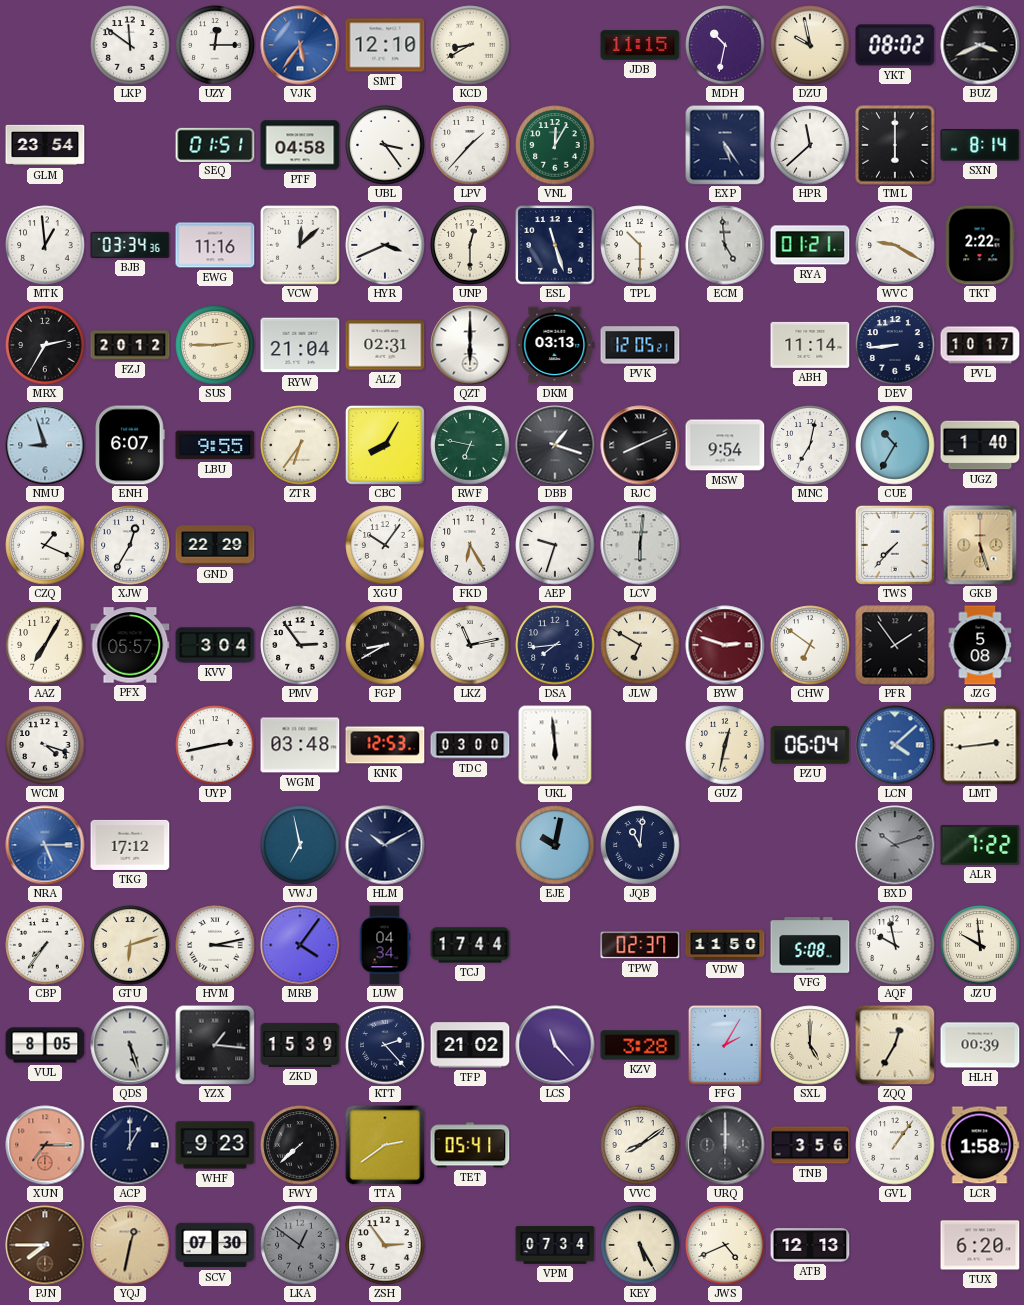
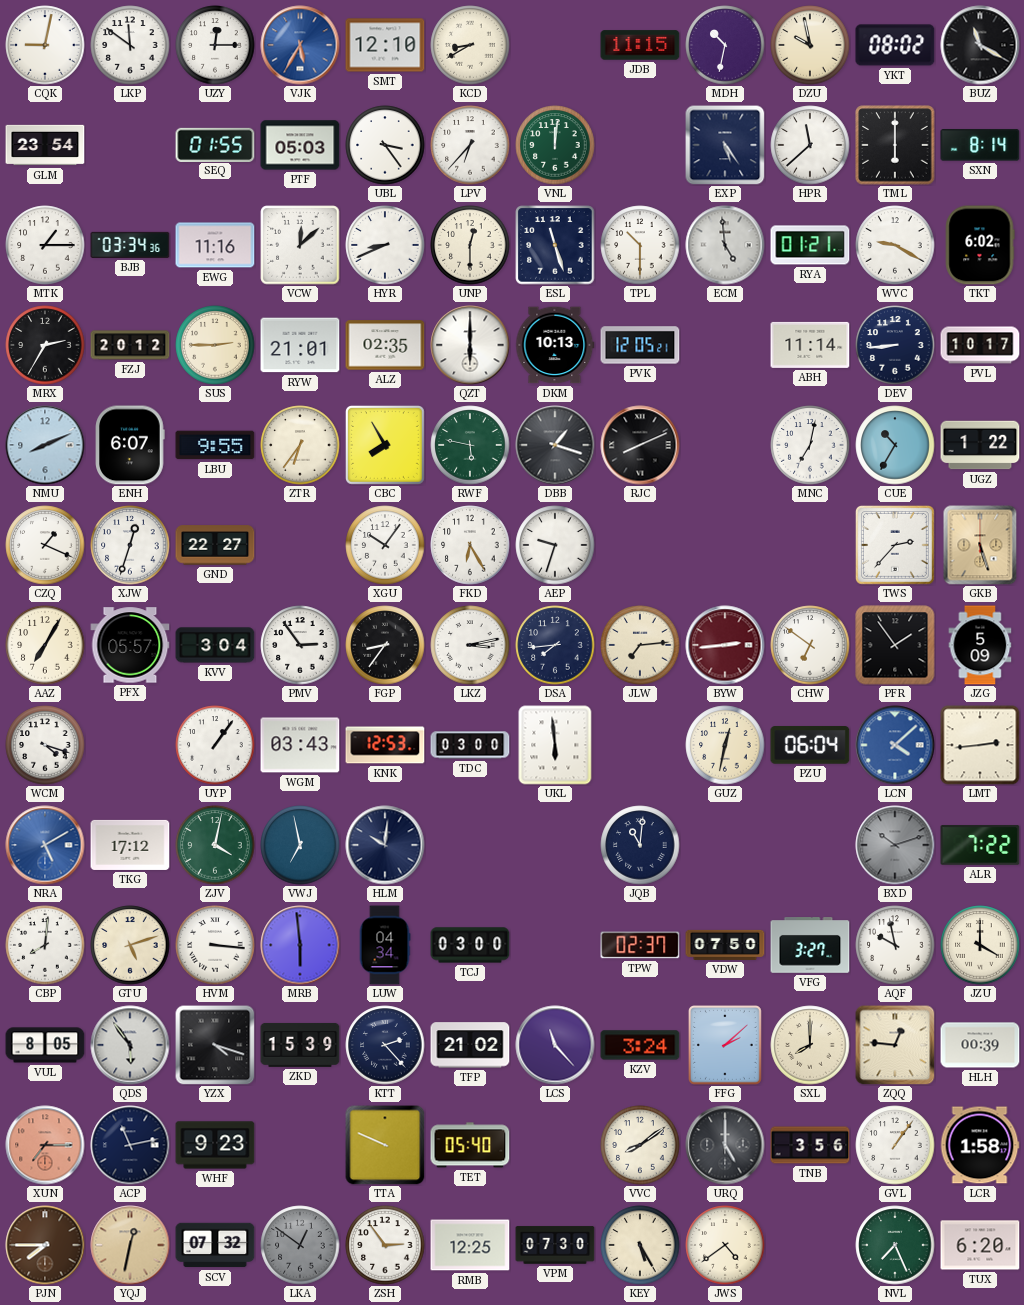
CQK: none -> 9:02
VJK: 5:36 -> 5:35
BUZ: 3:41 -> 11:20
SEQ: 01:51 -> 01:55
PTF: 04:58 -> 05:03
LPV: 1:37 -> 6:37
VNL: 12:05 -> 12:01
MTK: 12:59 -> 1:15
HYR: 3:41 -> 8:41
TKT: 2:22 -> 6:02
RYW: 21:04 -> 21:01
ALZ: 02:31 -> 02:35
DKM: 03:13 -> 10:13
NMU: 8:57 -> 8:11
CBC: 8:05 -> 7:55
RWF: 6:47 -> 5:47
MSW: 9:54 -> none
UGZ: 1:40 -> 1:22
XJW: 12:35 -> 12:33
GND: 22:29 -> 22:27
LCV: 6:01 -> none
TWS: 7:37 -> 2:37
FGP: 8:40 -> 8:36
LKZ: 11:13 -> 3:13
JLW: 6:50 -> 7:14
BYW: 2:48 -> 2:44
JZG: 5:08 -> 5:09
UYP: 2:43 -> 1:06
WGM: 03:48 -> 03:43
NRA: 5:15 -> 5:10
ZJV: none -> 4:02
HLM: 10:10 -> 10:01
EJE: 10:02 -> none
CBP: 7:36 -> 8:01
GTU: 6:12 -> 5:12
HVM: 3:13 -> 3:16
MRB: 4:06 -> 5:59
TCJ: 17:44 -> 03:00
VDW: 11:50 -> 07:50
VFG: 5:08 -> 3:27
JZU: 9:59 -> 4:00
QDS: 5:27 -> 5:54
YZX: 1:16 -> 4:18
KZV: 3:28 -> 3:24
FFG: 2:05 -> 2:08
SXL: 5:00 -> 8:00
ZQQ: 12:35 -> 12:46
ACP: 1:00 -> 11:13
FWY: 7:38 -> none
TTA: 2:39 -> 9:49
TET: 05:41 -> 05:40
URQ: 12:00 -> 5:00
SCV: 07:30 -> 07:32
RMB: none -> 12:25
VPM: 07:34 -> 07:30
JWS: 4:41 -> 4:39
ATB: 12:13 -> none
NVL: none -> 7:26
